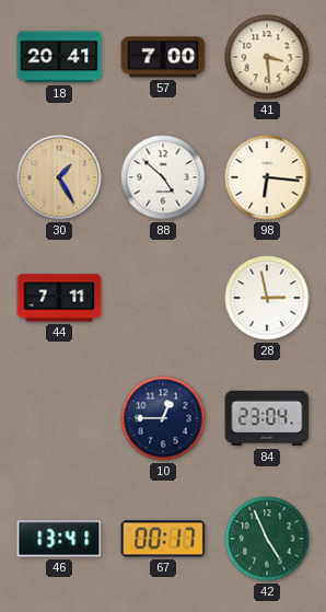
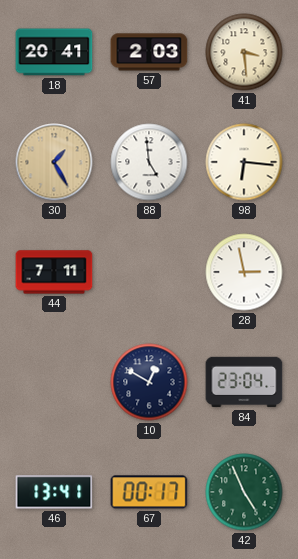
57: 7:00 -> 2:03
88: 4:52 -> 4:59
10: 12:45 -> 12:50
